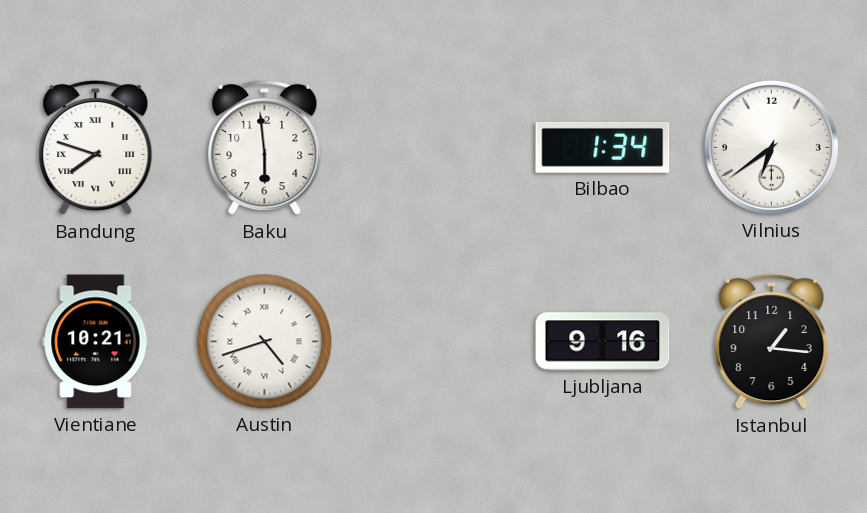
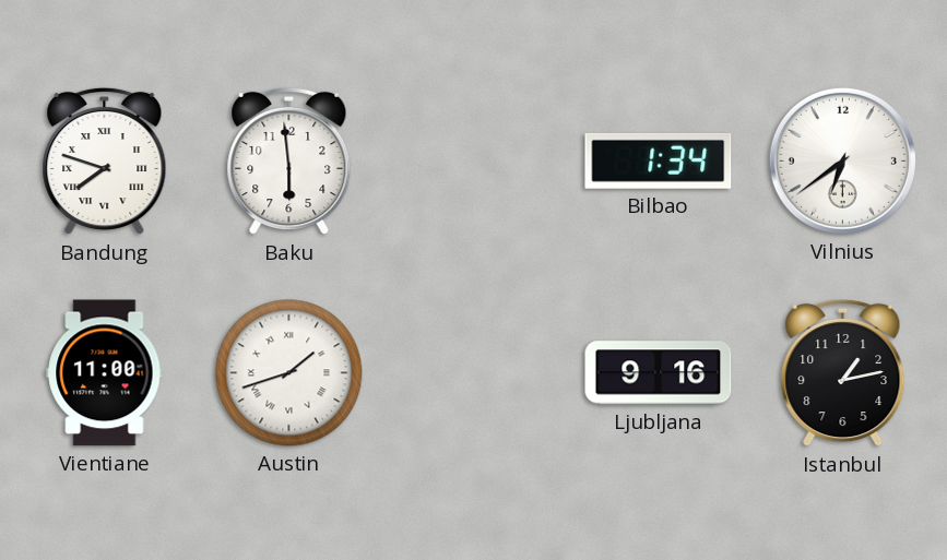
Vientiane: 10:21 -> 11:00
Austin: 4:42 -> 1:42
Istanbul: 1:16 -> 1:13
